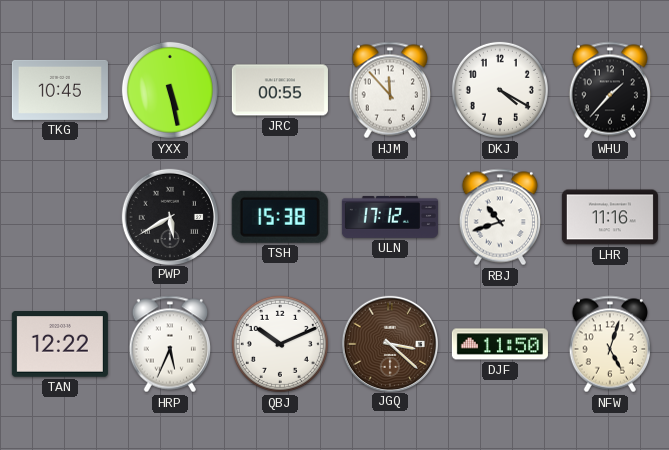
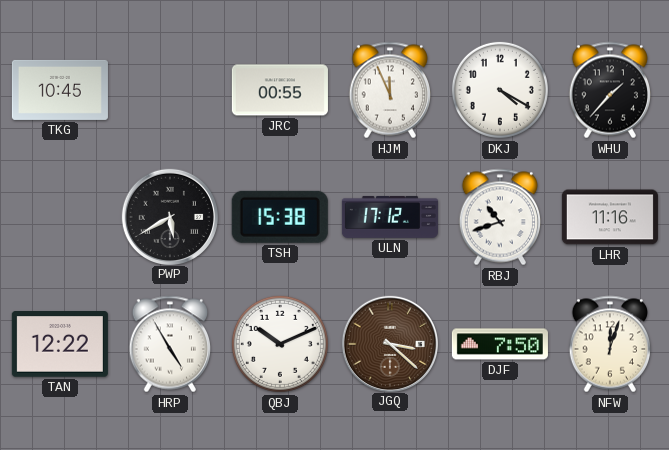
YXX: 5:28 -> none
HJM: 11:53 -> 11:56
HRP: 5:34 -> 4:55
DJF: 11:50 -> 7:50
NFW: 5:03 -> 12:03
